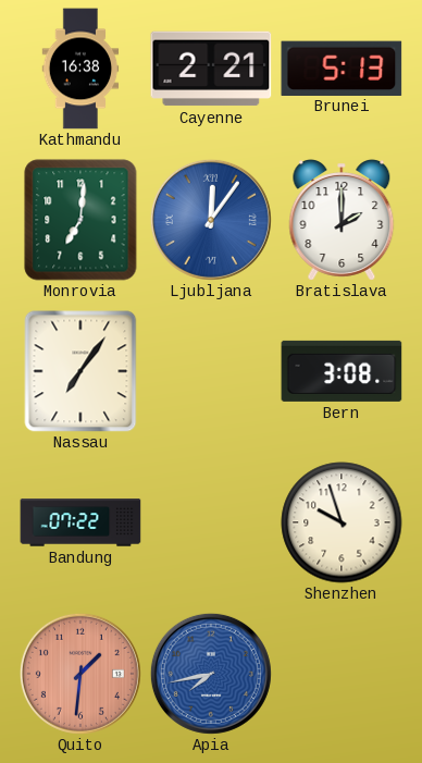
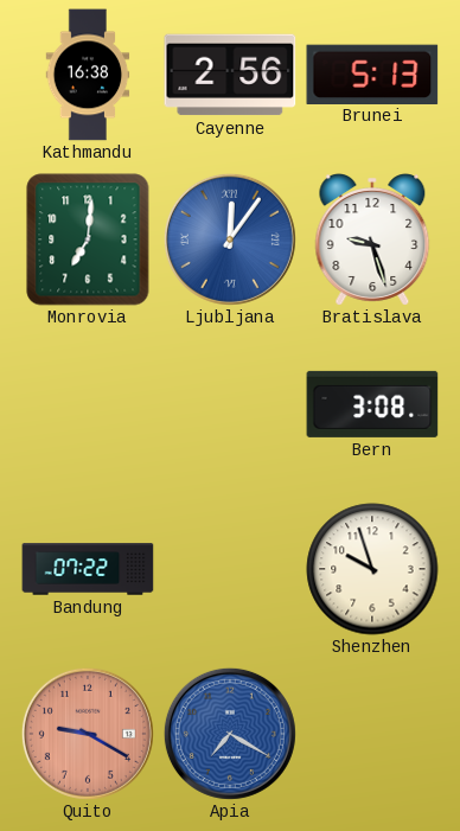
Cayenne: 2:21 -> 2:56
Bratislava: 2:00 -> 9:27
Nassau: 7:06 -> none
Quito: 1:31 -> 9:20
Apia: 7:43 -> 7:20
